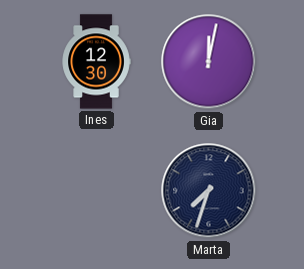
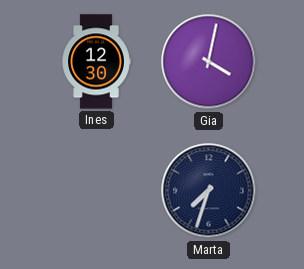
Gia: 12:02 -> 4:02
